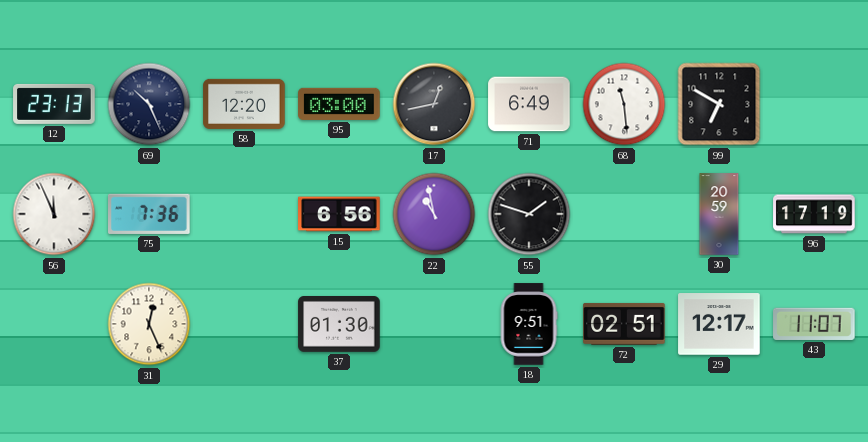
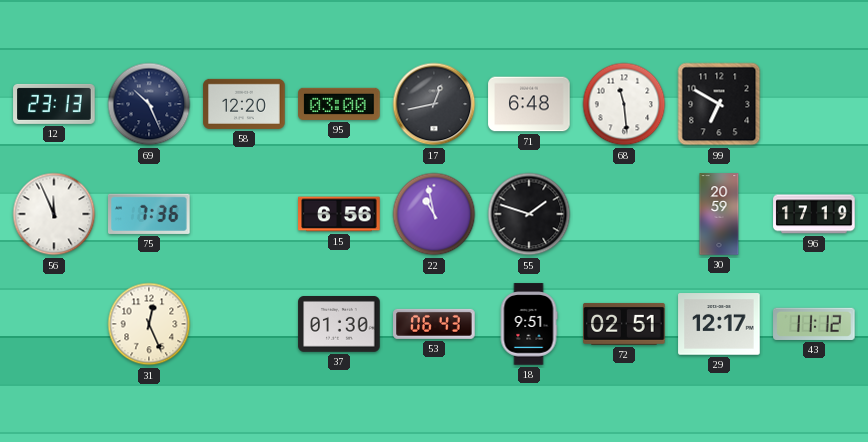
71: 6:49 -> 6:48
53: none -> 06:43
43: 11:07 -> 11:12
